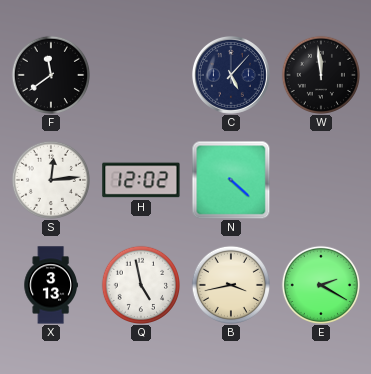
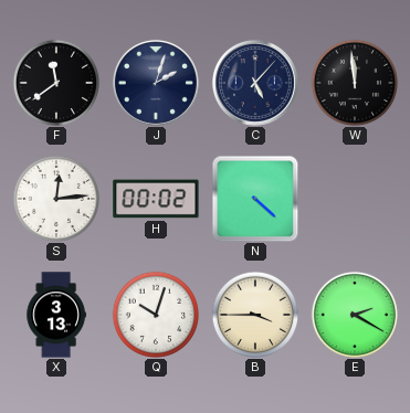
J: none -> 2:03
H: 12:02 -> 00:02
Q: 4:58 -> 10:03
B: 3:43 -> 3:45
